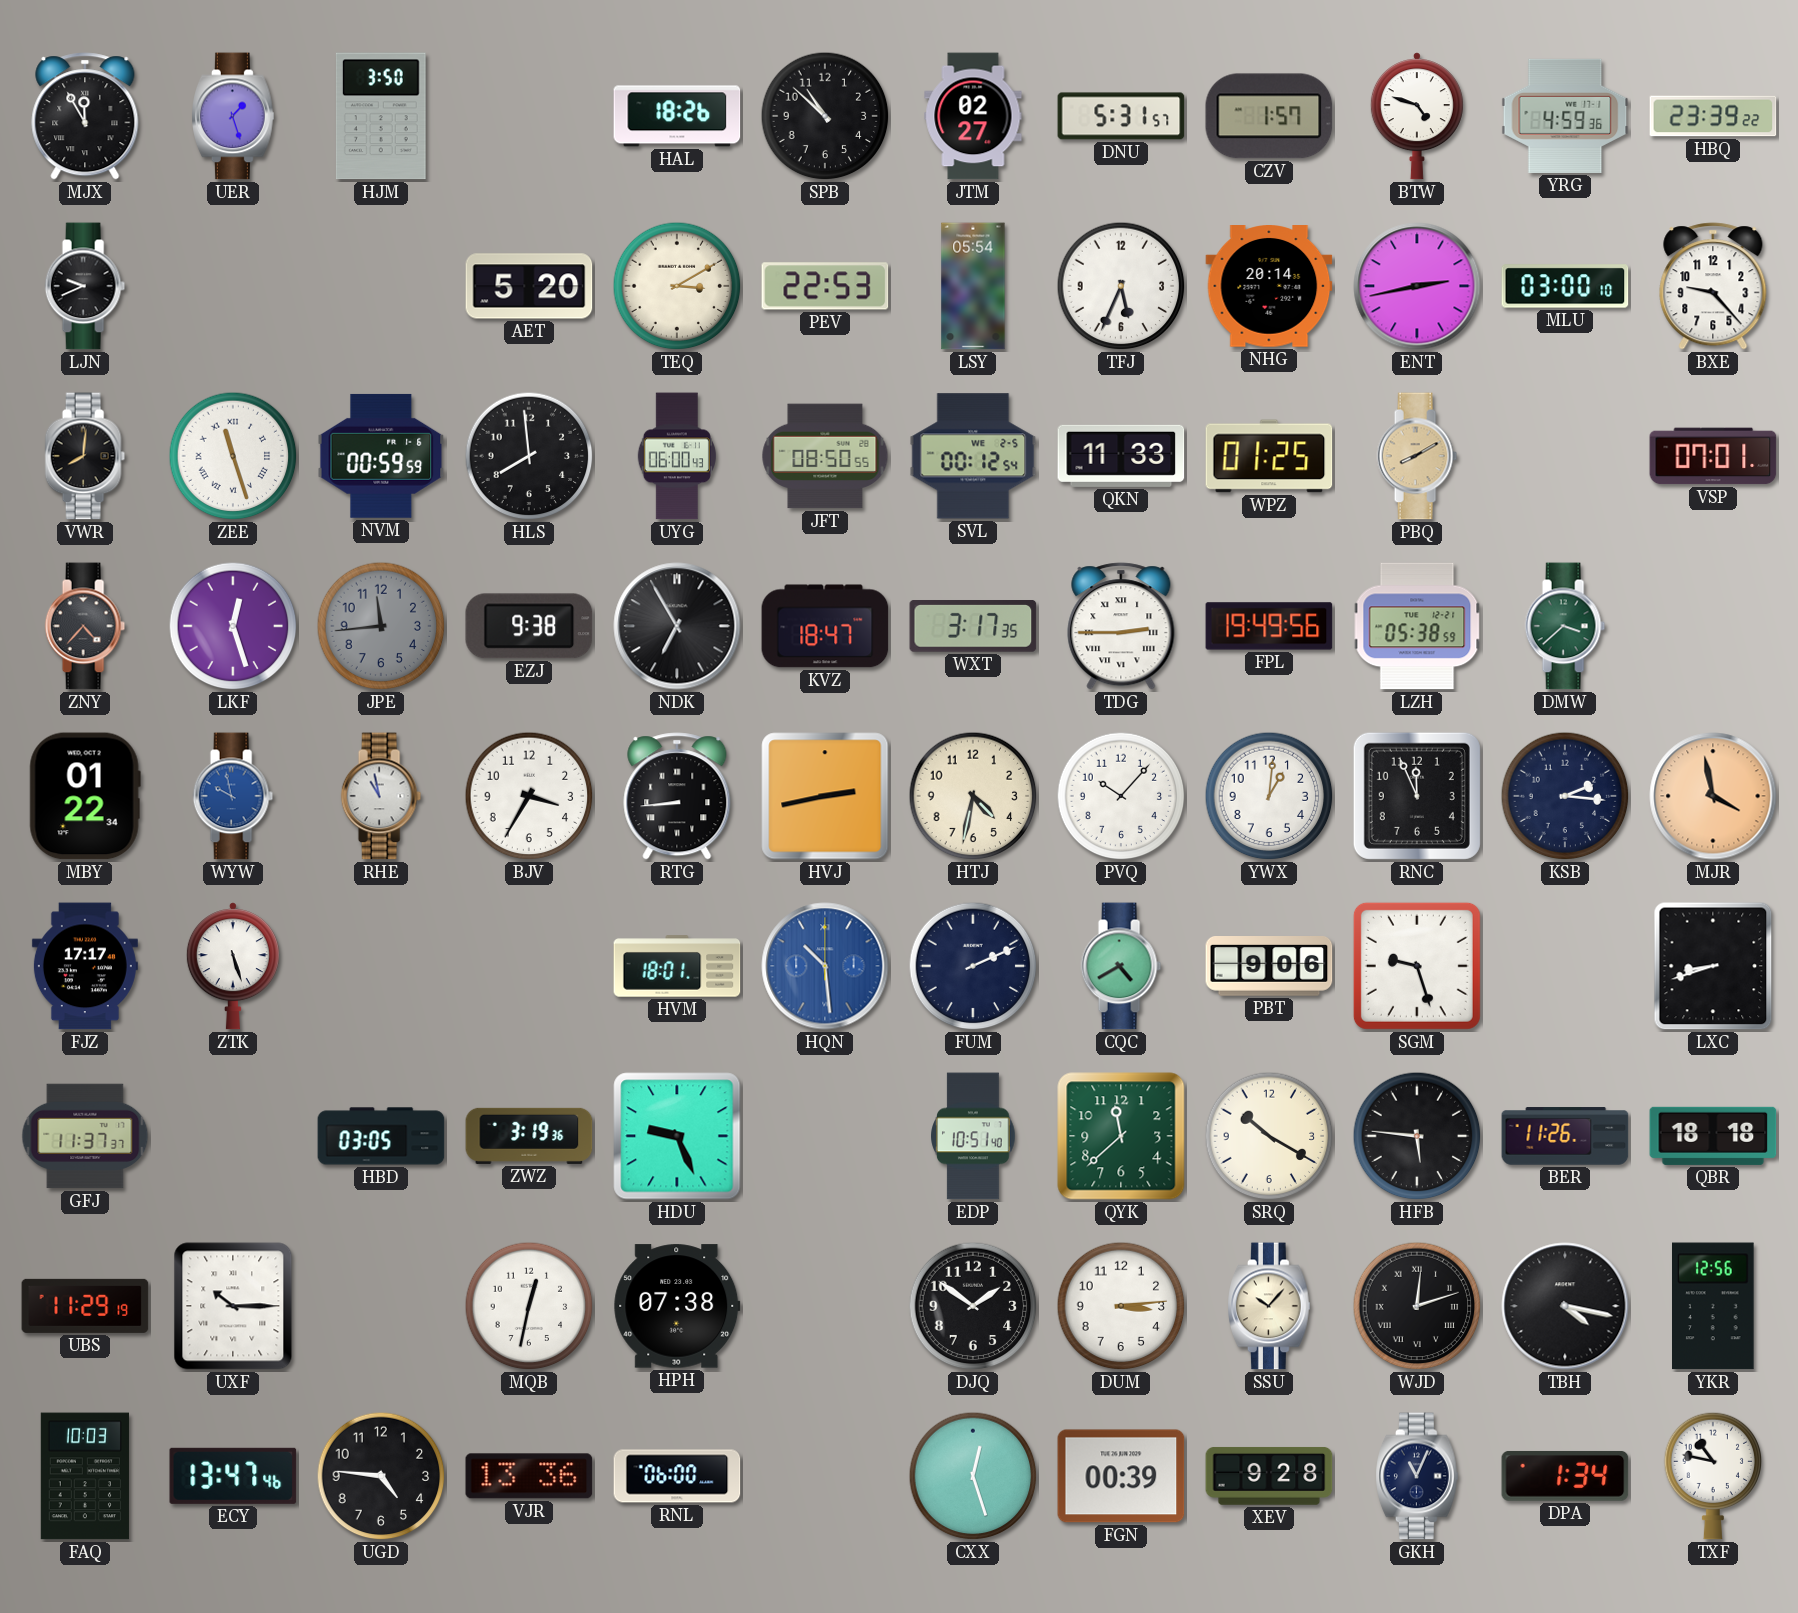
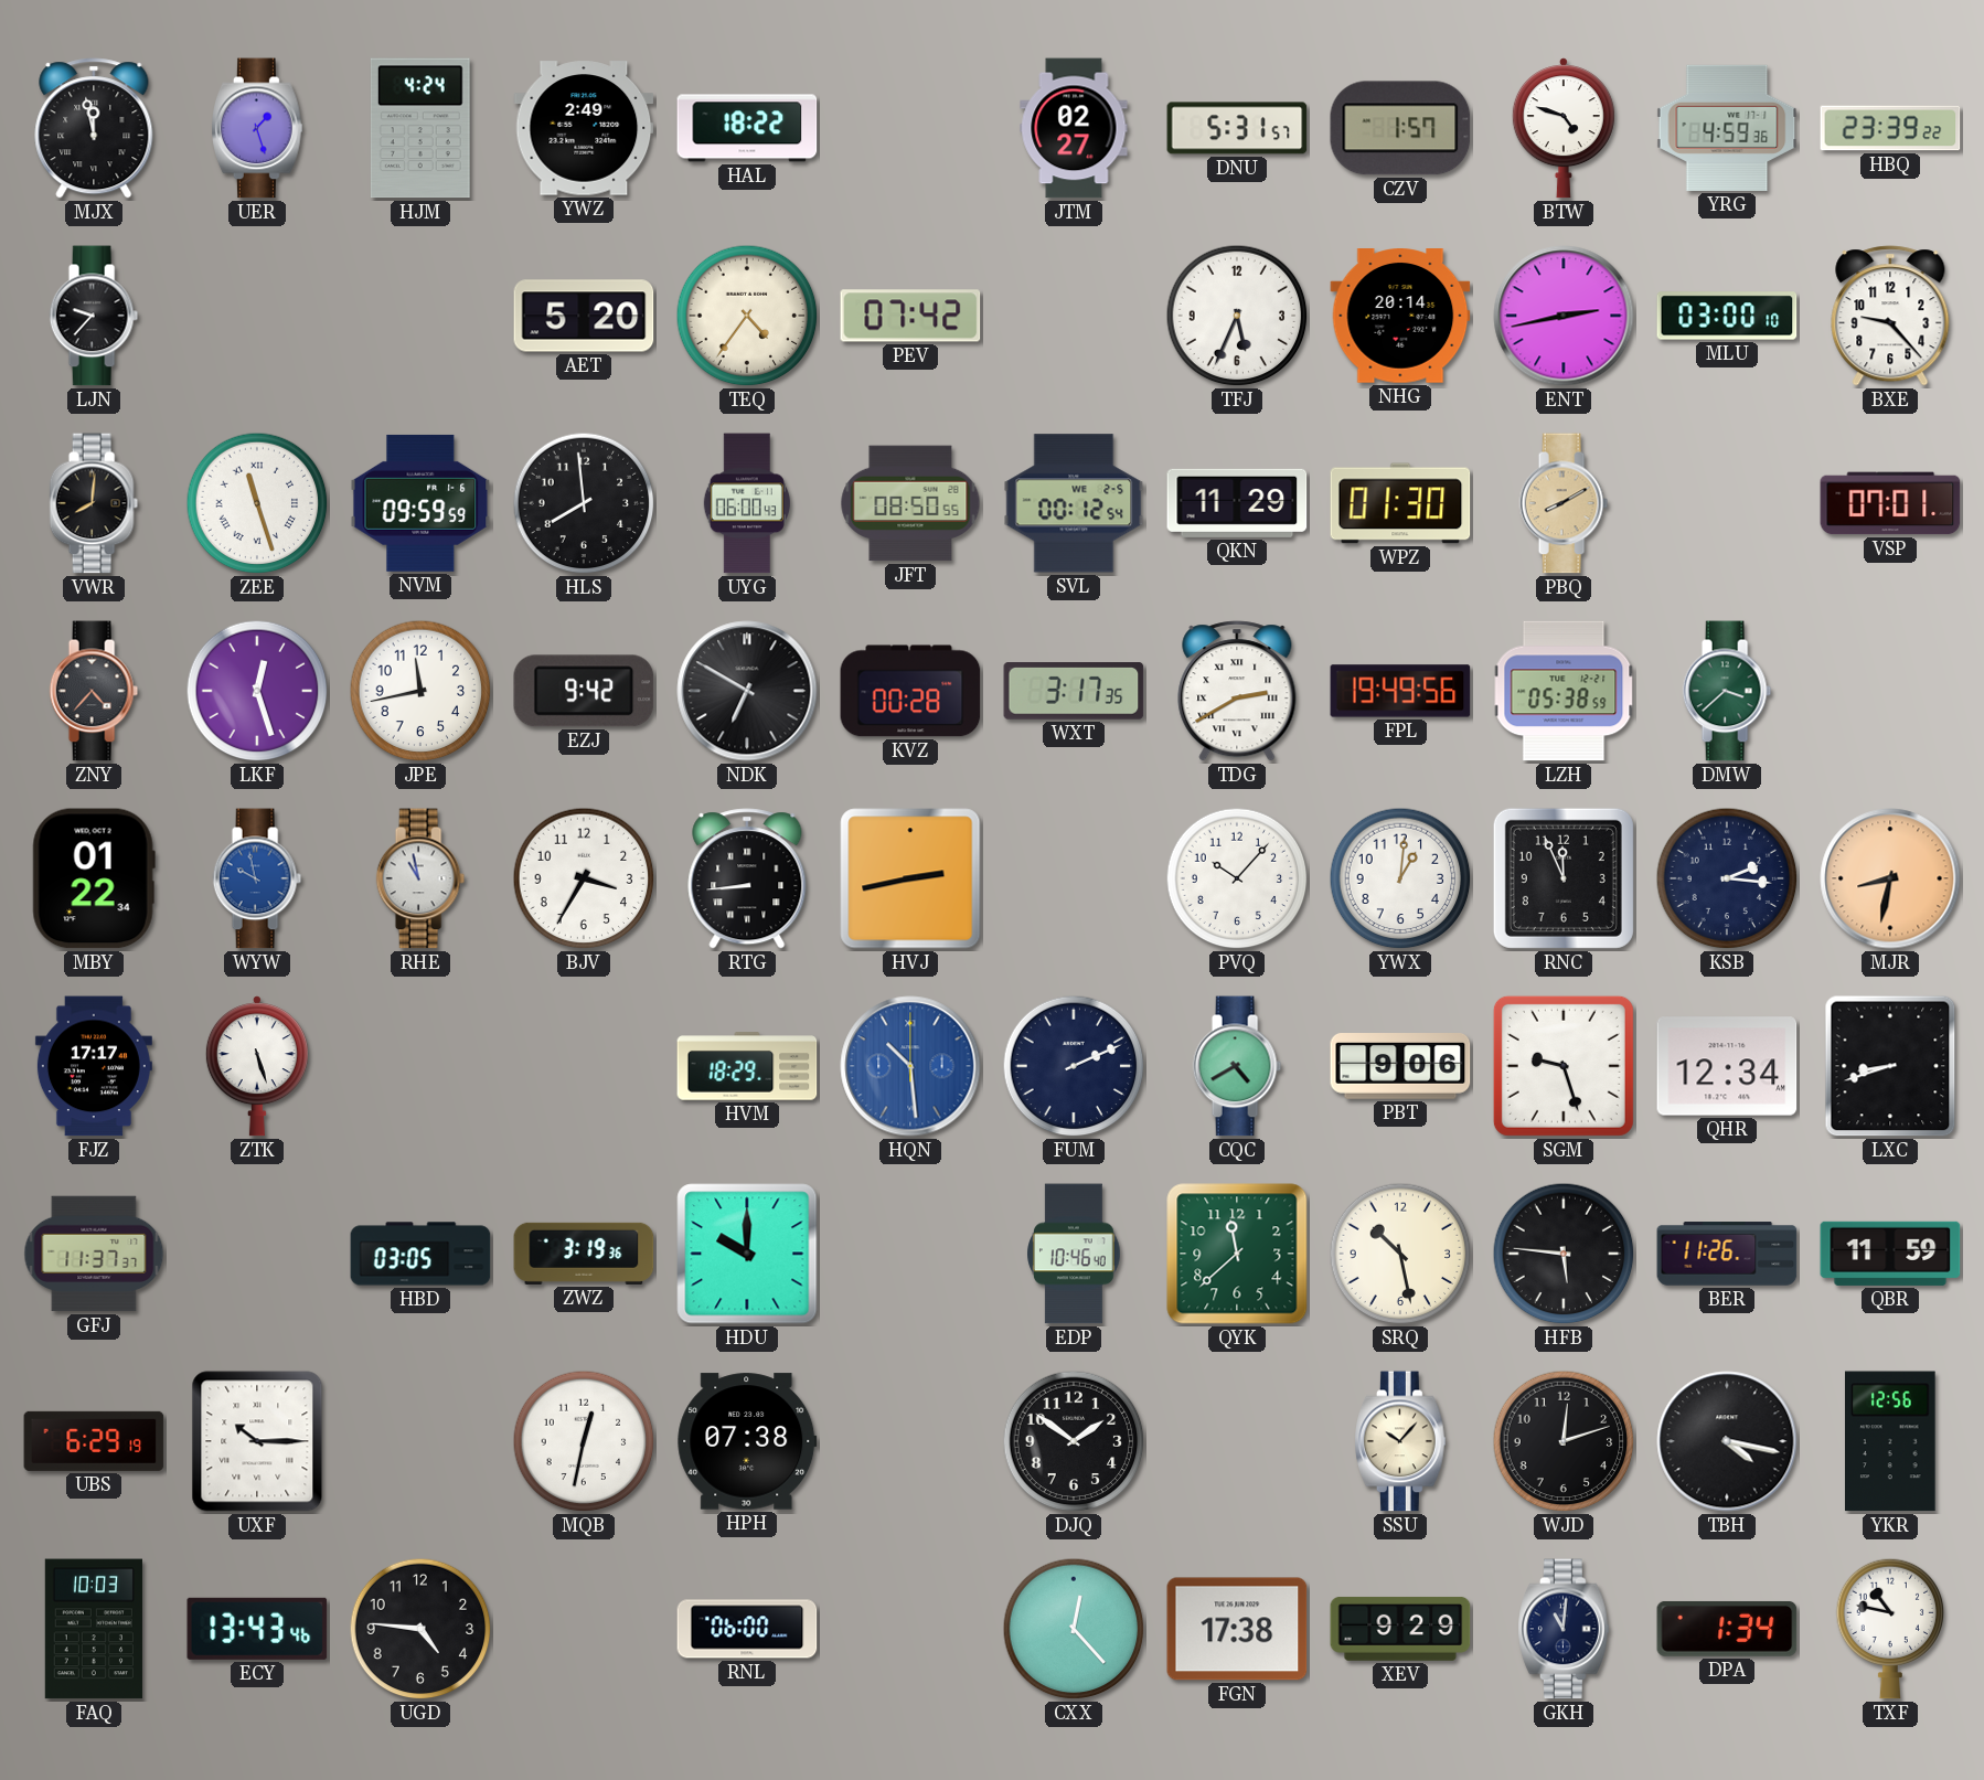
MJX: 11:55 -> 11:58
HJM: 3:50 -> 4:24
YWZ: none -> 2:49
HAL: 18:26 -> 18:22
SPB: 10:52 -> none
LJN: 9:41 -> 9:37
TEQ: 3:10 -> 4:36
PEV: 22:53 -> 07:42
LSY: 05:54 -> none
NVM: 00:59 -> 09:59
QKN: 11:33 -> 11:29
WPZ: 01:25 -> 01:30
JPE: 11:44 -> 11:43
JPE dial: grey -> white
EZJ: 9:38 -> 9:42
NDK: 6:55 -> 6:50
KVZ: 18:47 -> 00:28
TDG: 2:45 -> 2:40
HTJ: 4:32 -> none
MJR: 3:58 -> 8:32
HVM: 18:01 -> 18:29
QHR: none -> 12:34
HDU: 9:26 -> 10:00
EDP: 10:51 -> 10:46
SRQ: 10:20 -> 10:28
QBR: 18:18 -> 11:59
UBS: 11:29 -> 6:29
DUM: 3:14 -> none
WJD numerals: Roman -> Arabic
ECY: 13:47 -> 13:43
VJR: 13:36 -> none
CXX: 12:27 -> 12:23
FGN: 00:39 -> 17:38
XEV: 9:28 -> 9:29
GKH: 11:04 -> 11:01
